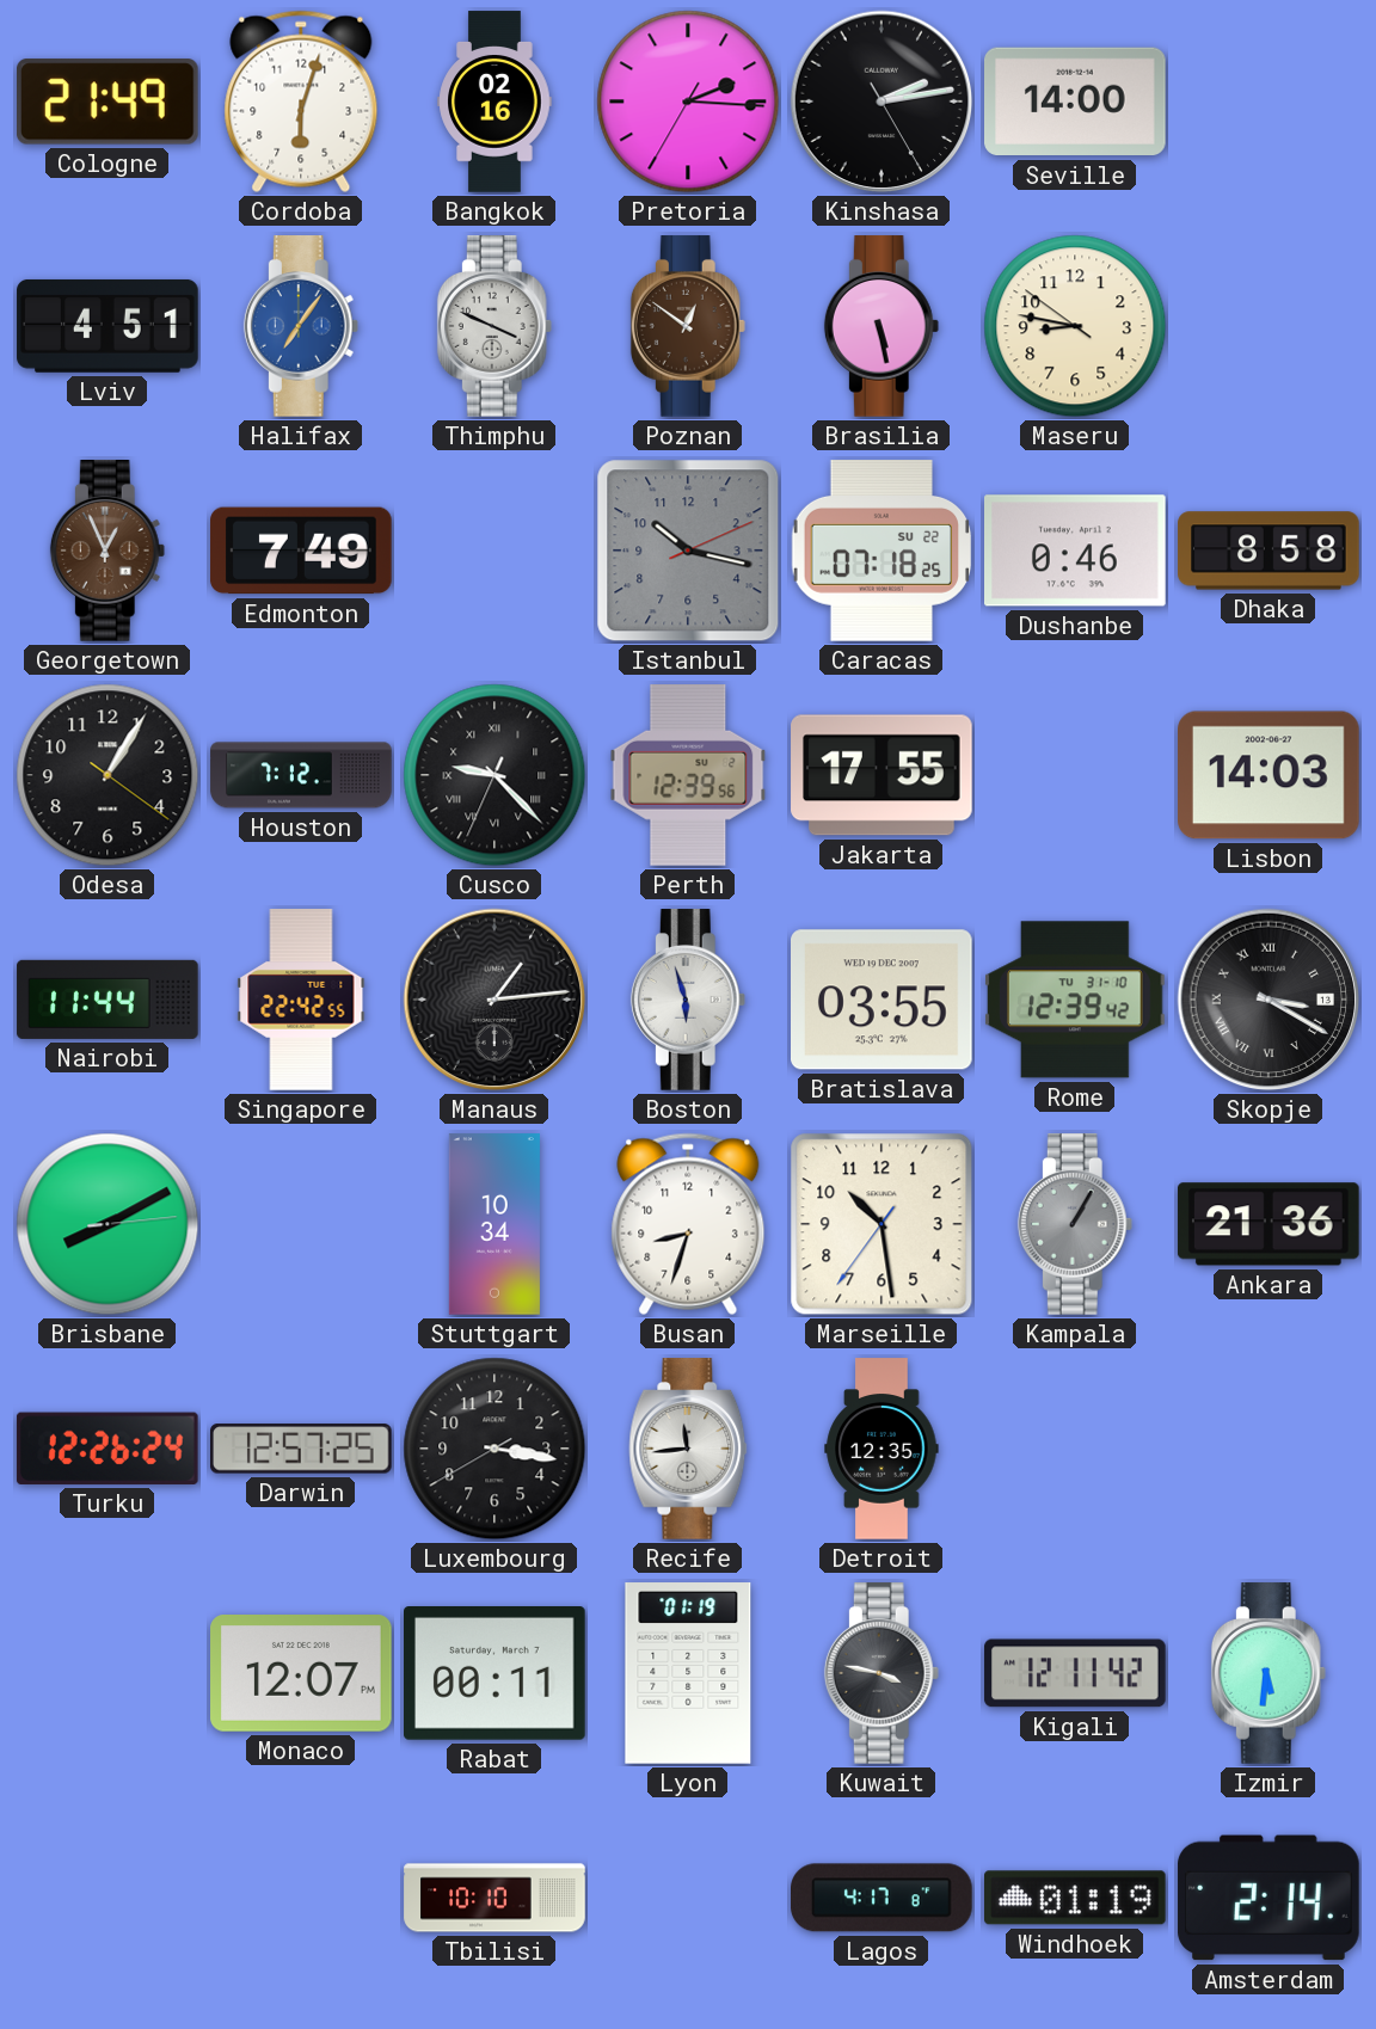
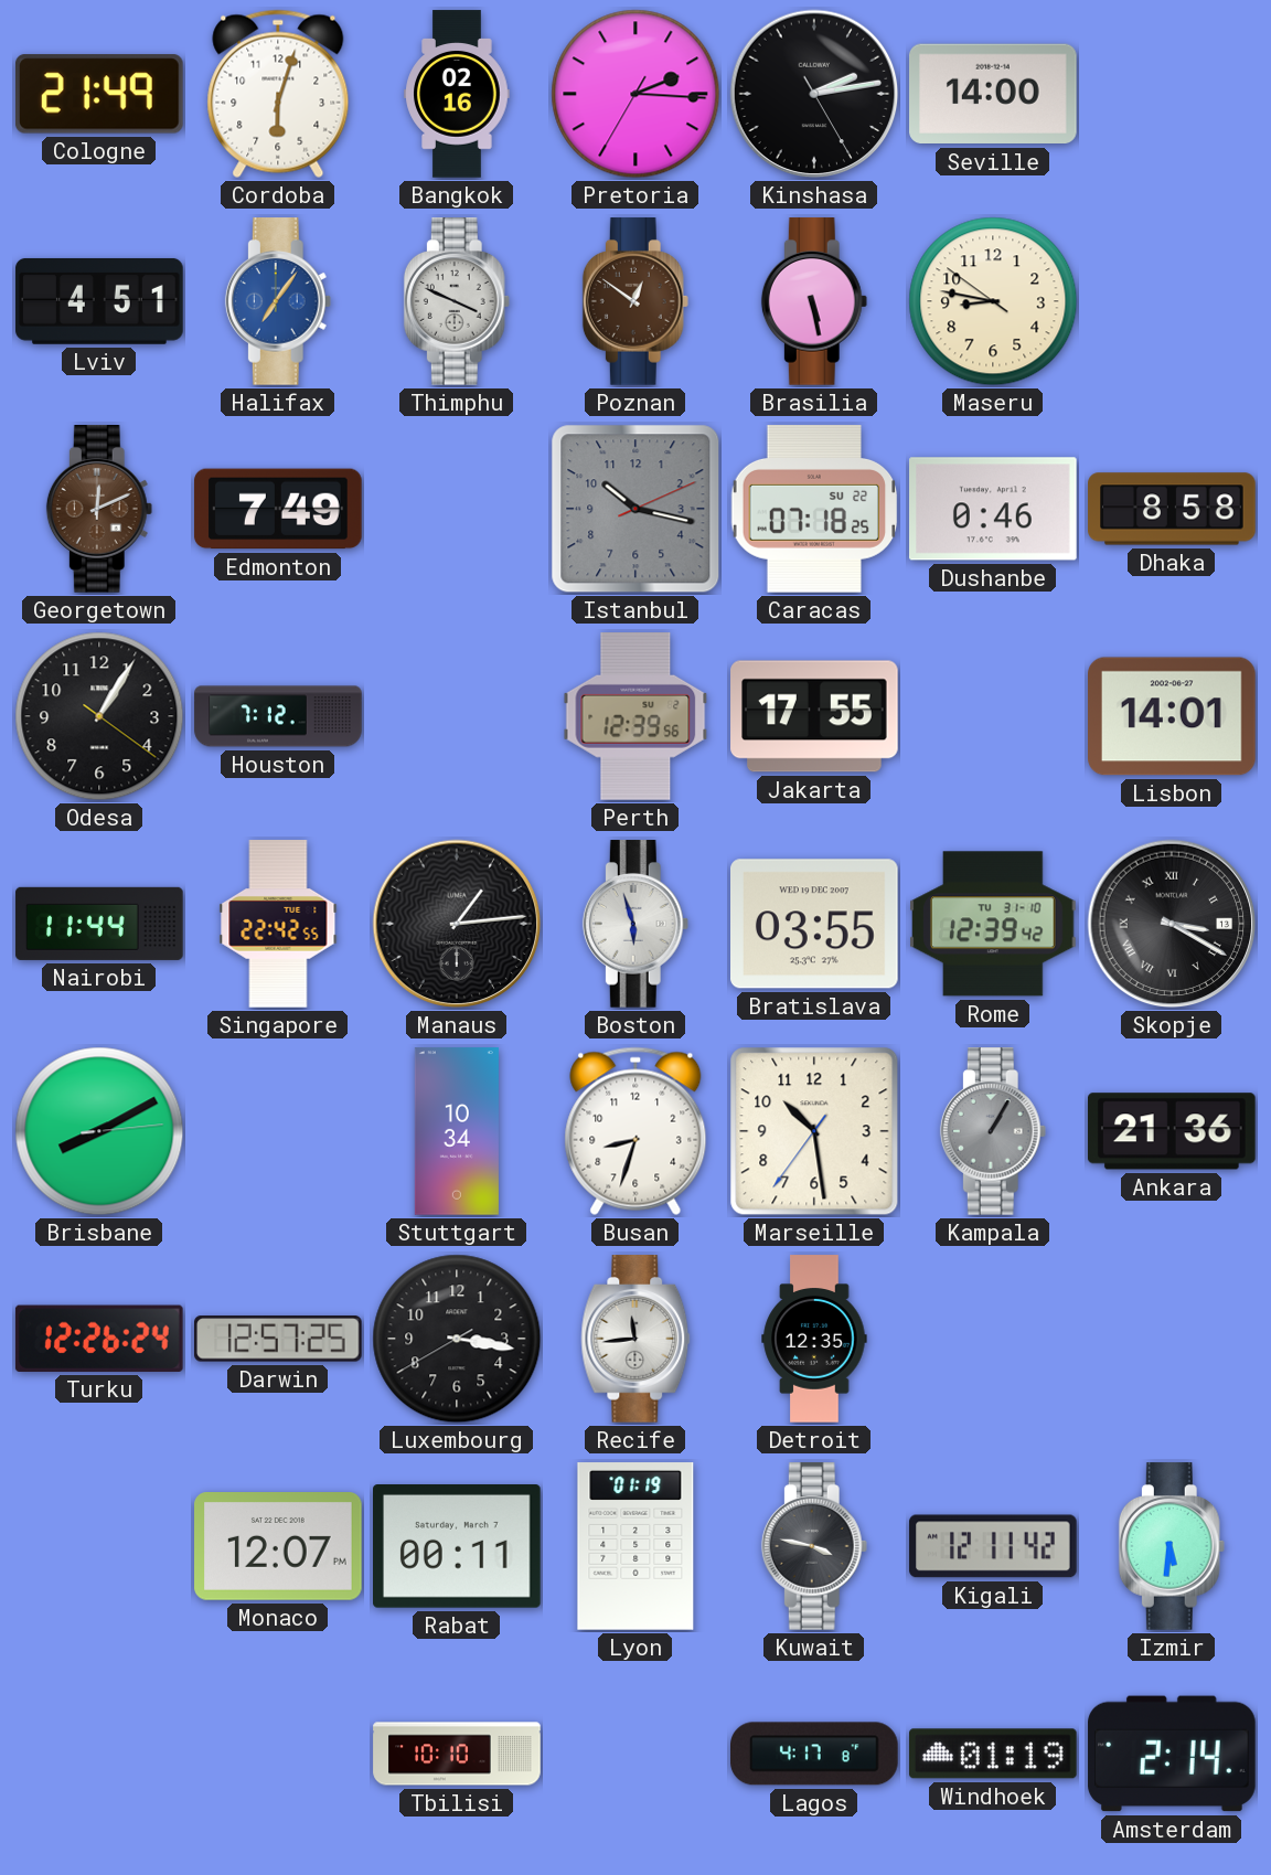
Georgetown: 12:56 -> 12:11
Cusco: 9:22 -> none
Lisbon: 14:03 -> 14:01
